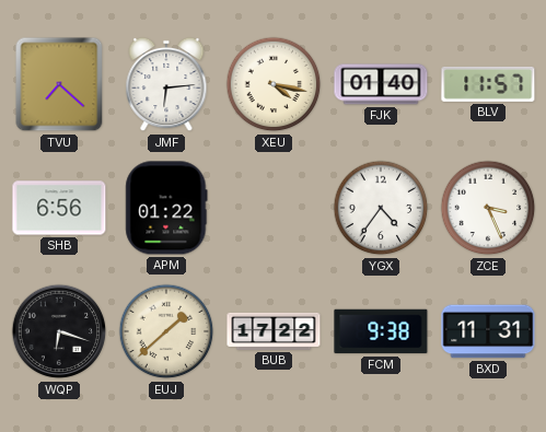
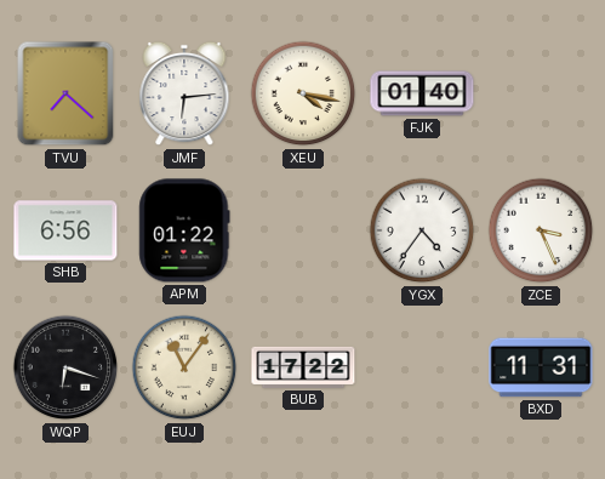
BLV: 11:57 -> none
EUJ: 1:38 -> 11:06
FCM: 9:38 -> none
